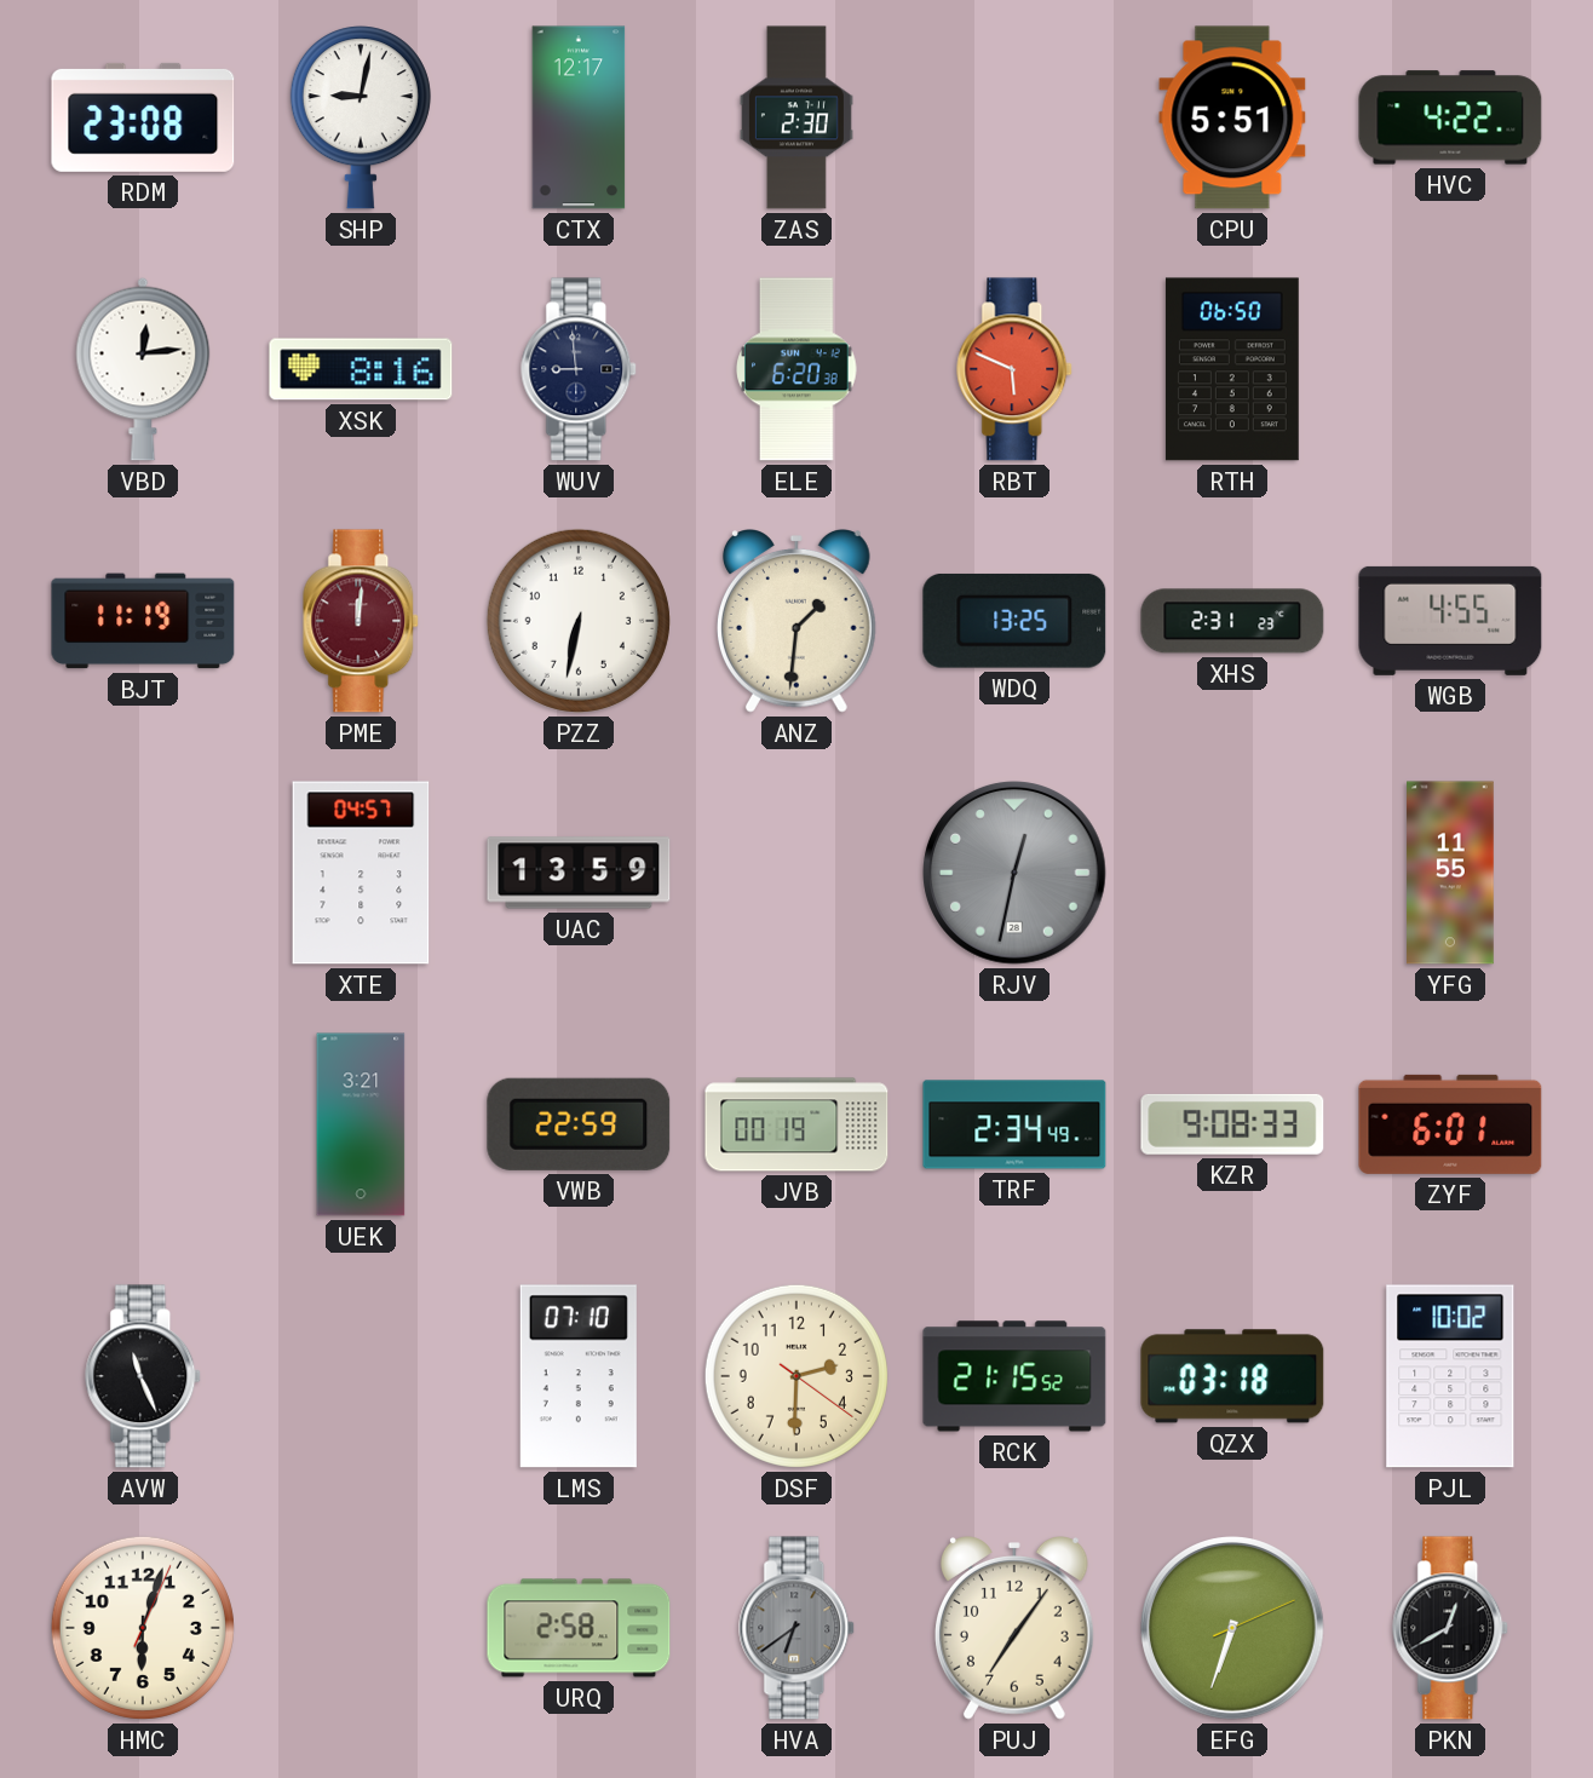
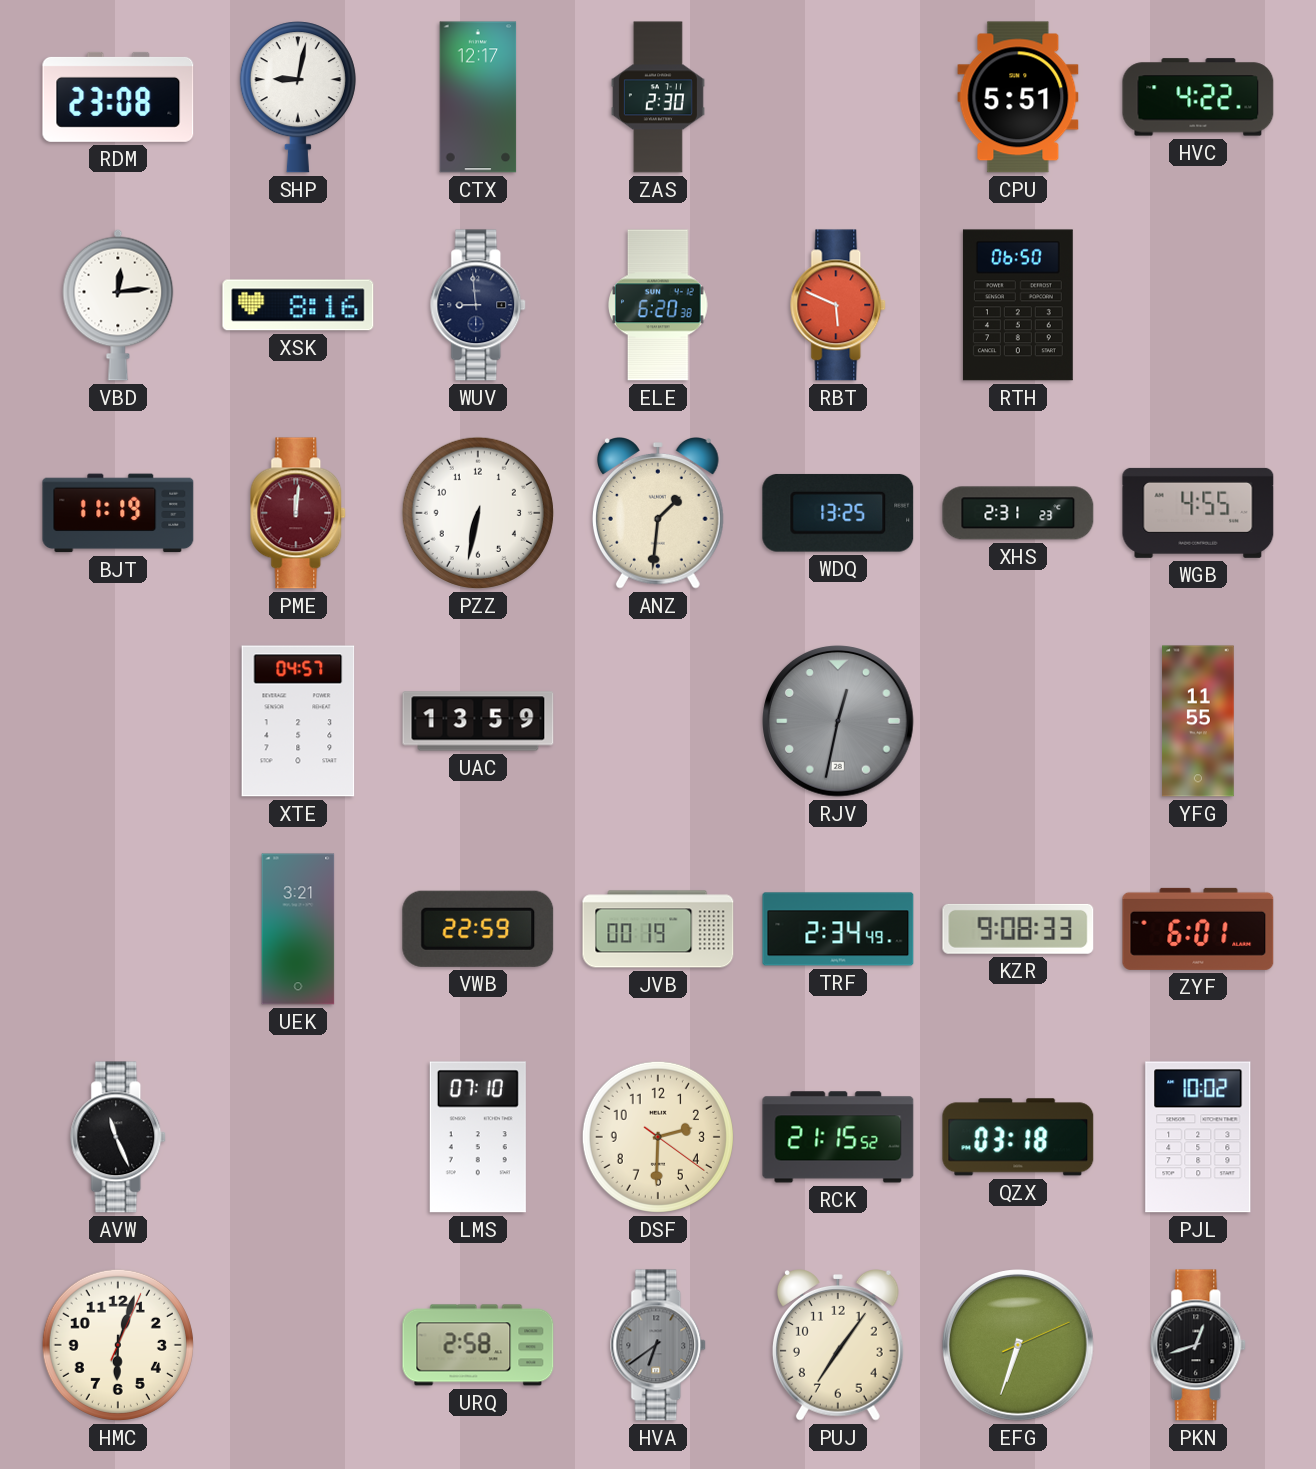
PKN: 12:40 -> 12:42
